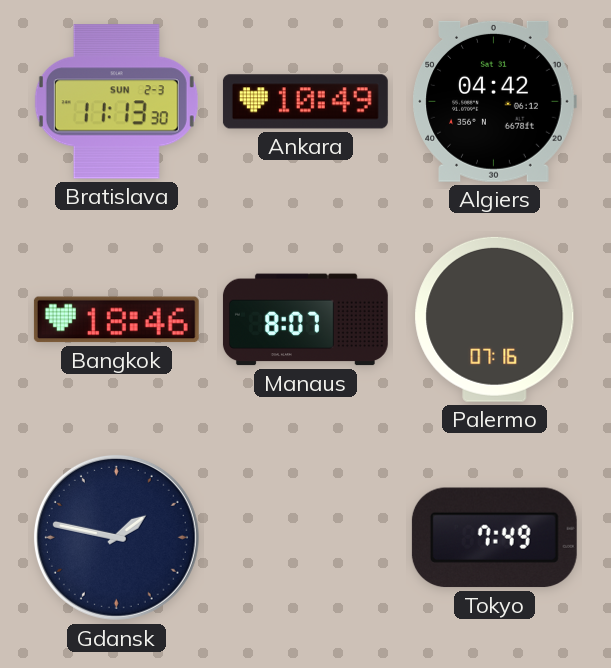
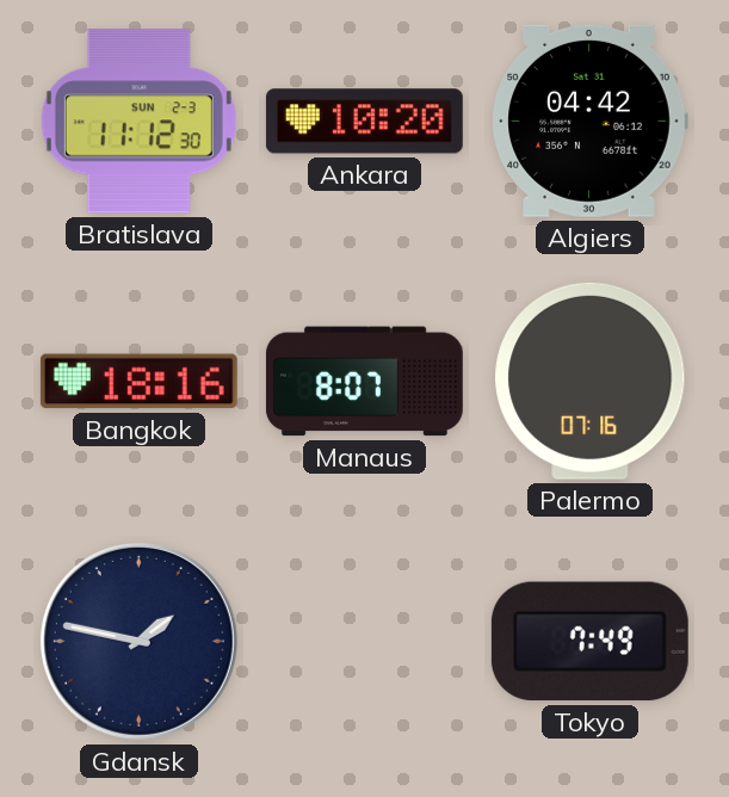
Bratislava: 11:13 -> 11:12
Ankara: 10:49 -> 10:20
Bangkok: 18:46 -> 18:16
